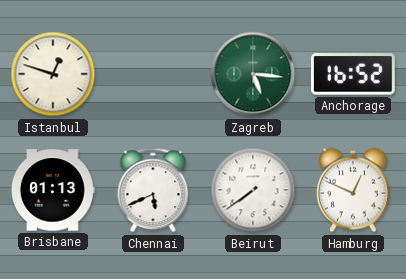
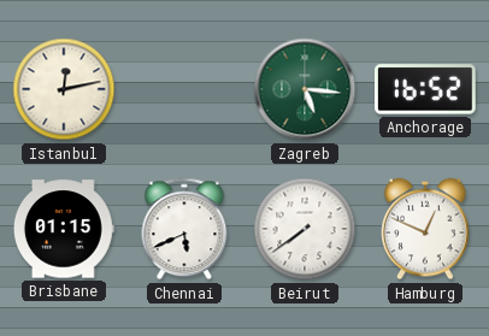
Istanbul: 12:48 -> 12:13
Brisbane: 01:13 -> 01:15
